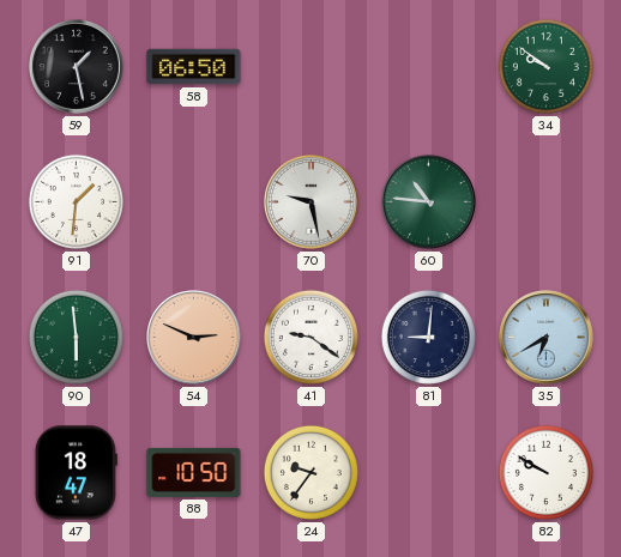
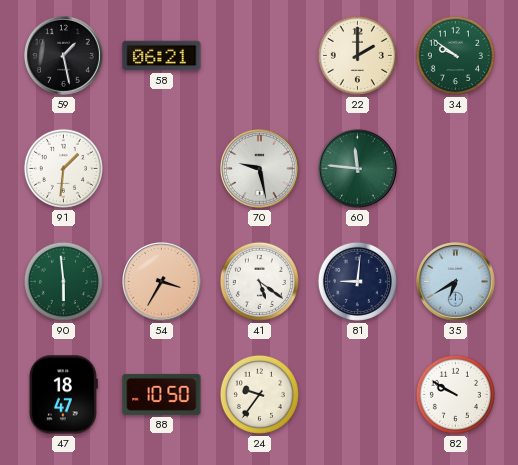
58: 06:50 -> 06:21
22: none -> 2:00
60: 10:46 -> 11:46
54: 2:49 -> 3:35
41: 9:21 -> 5:21
